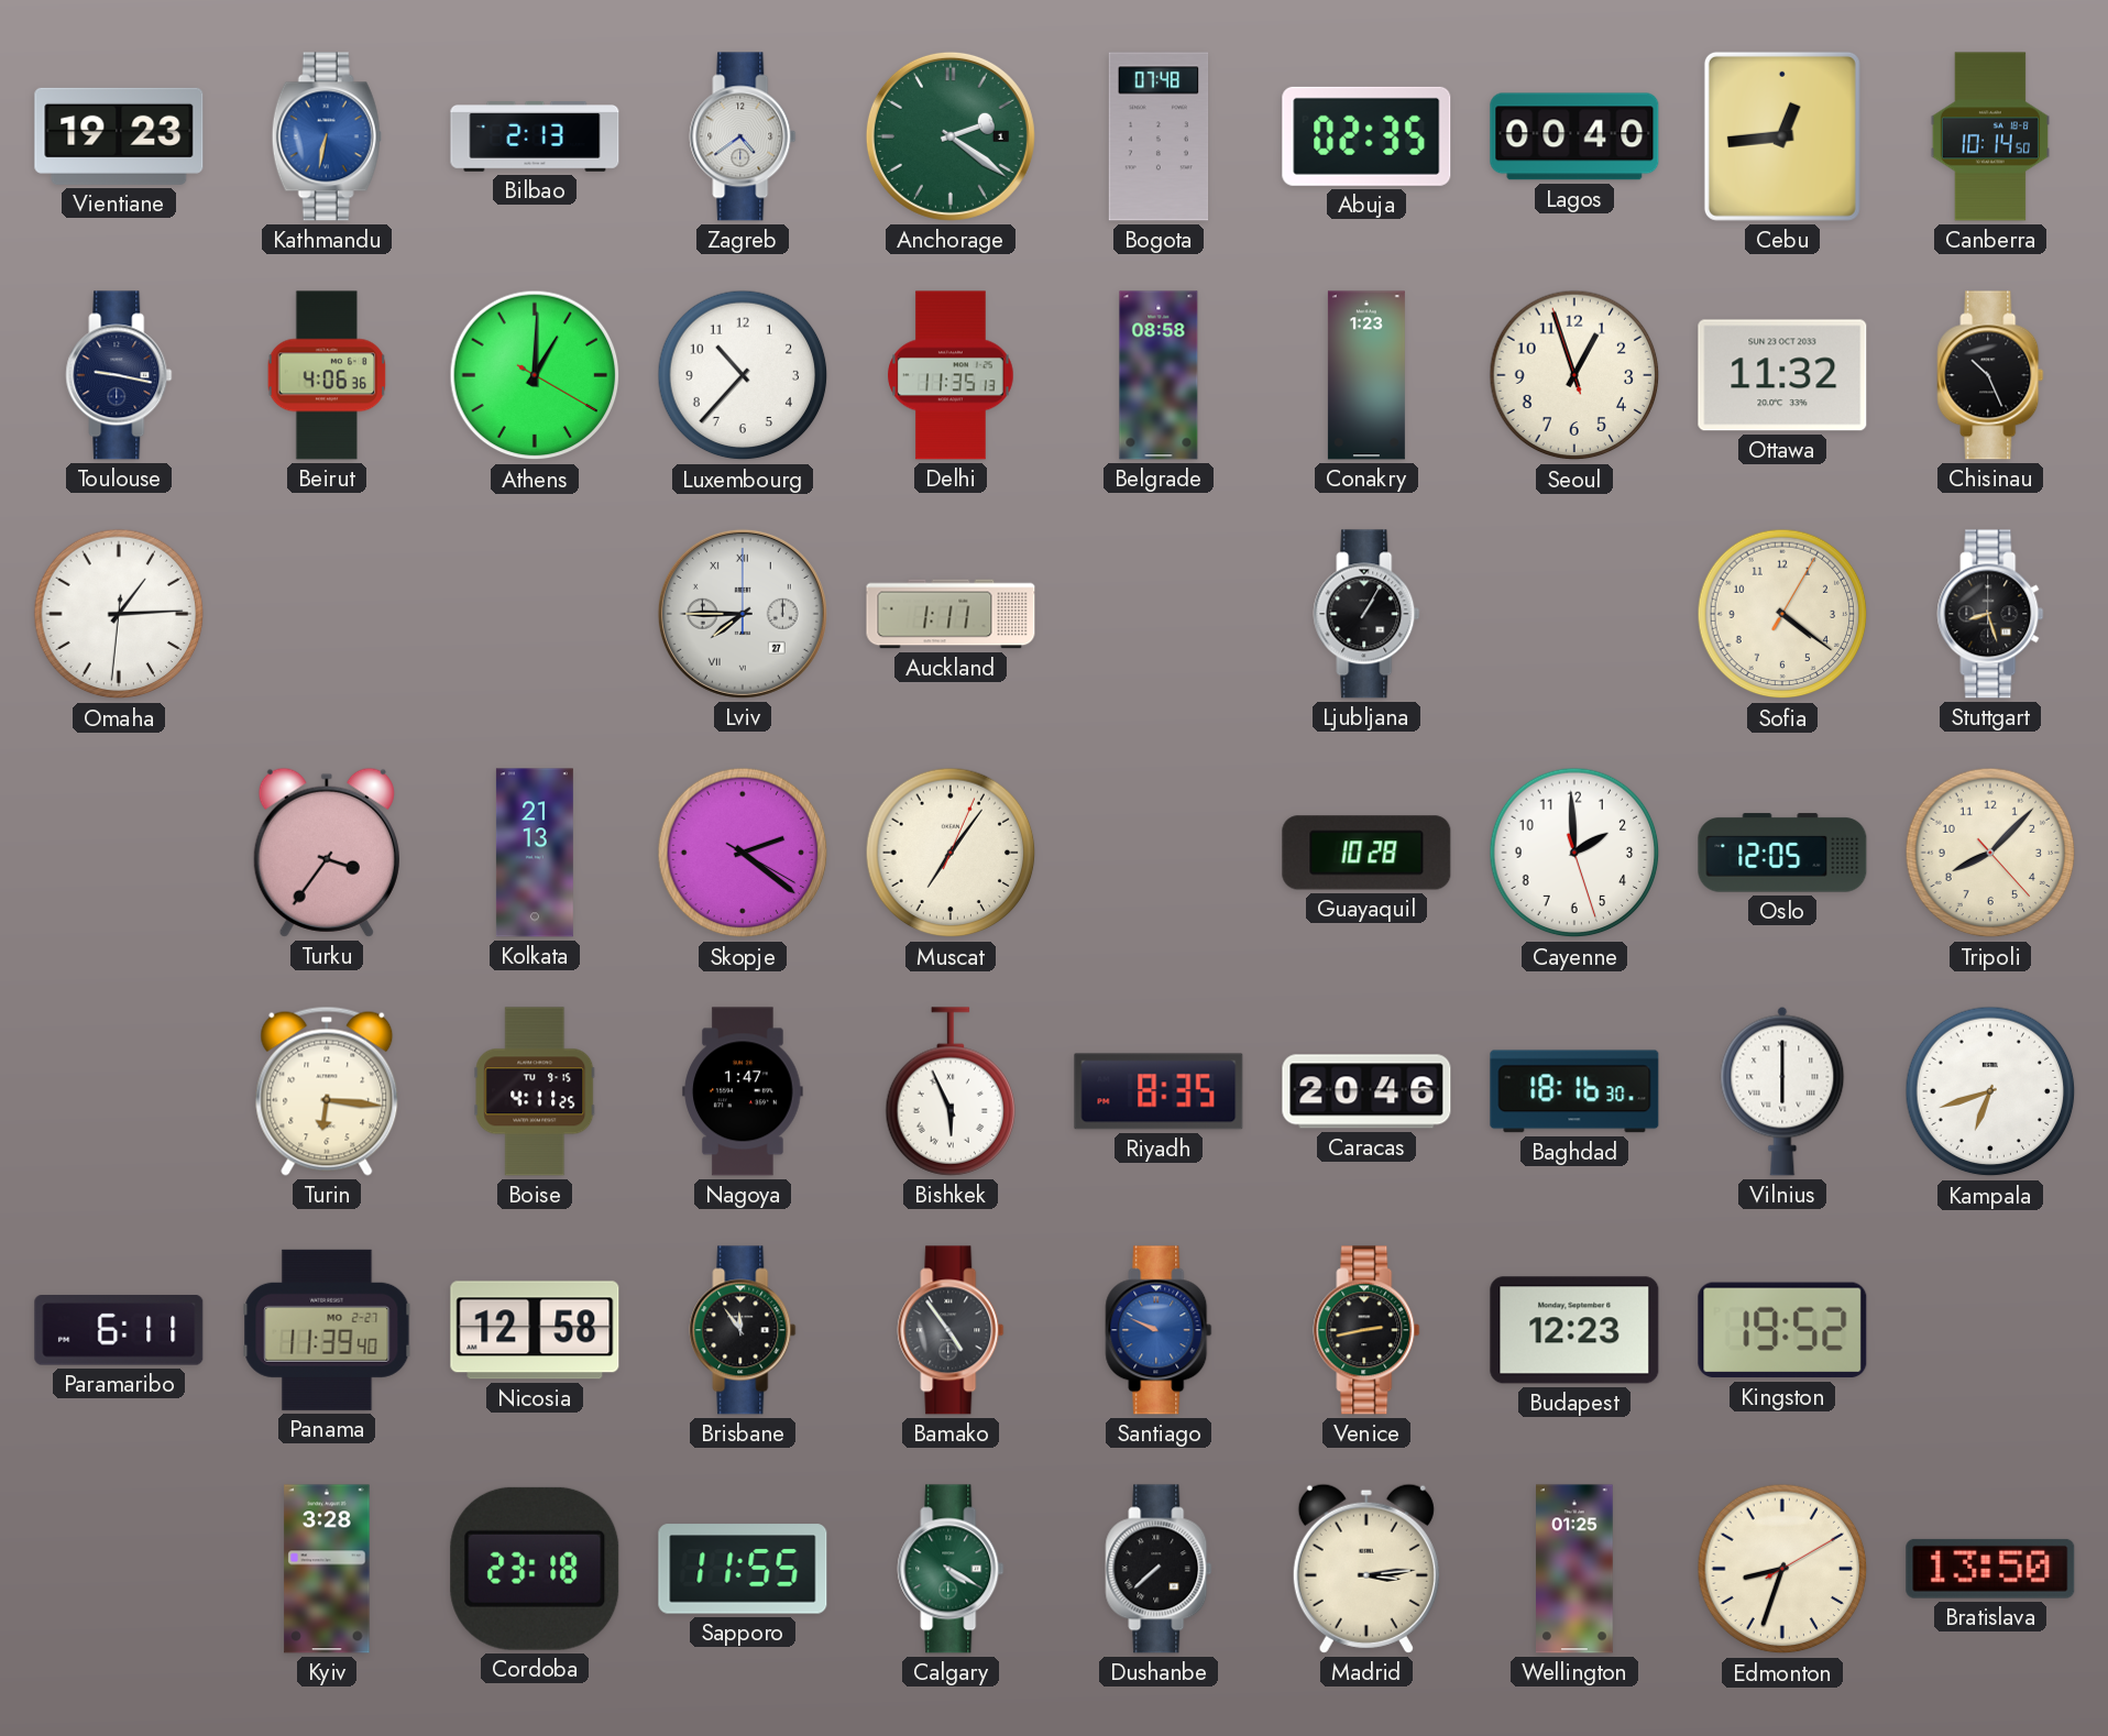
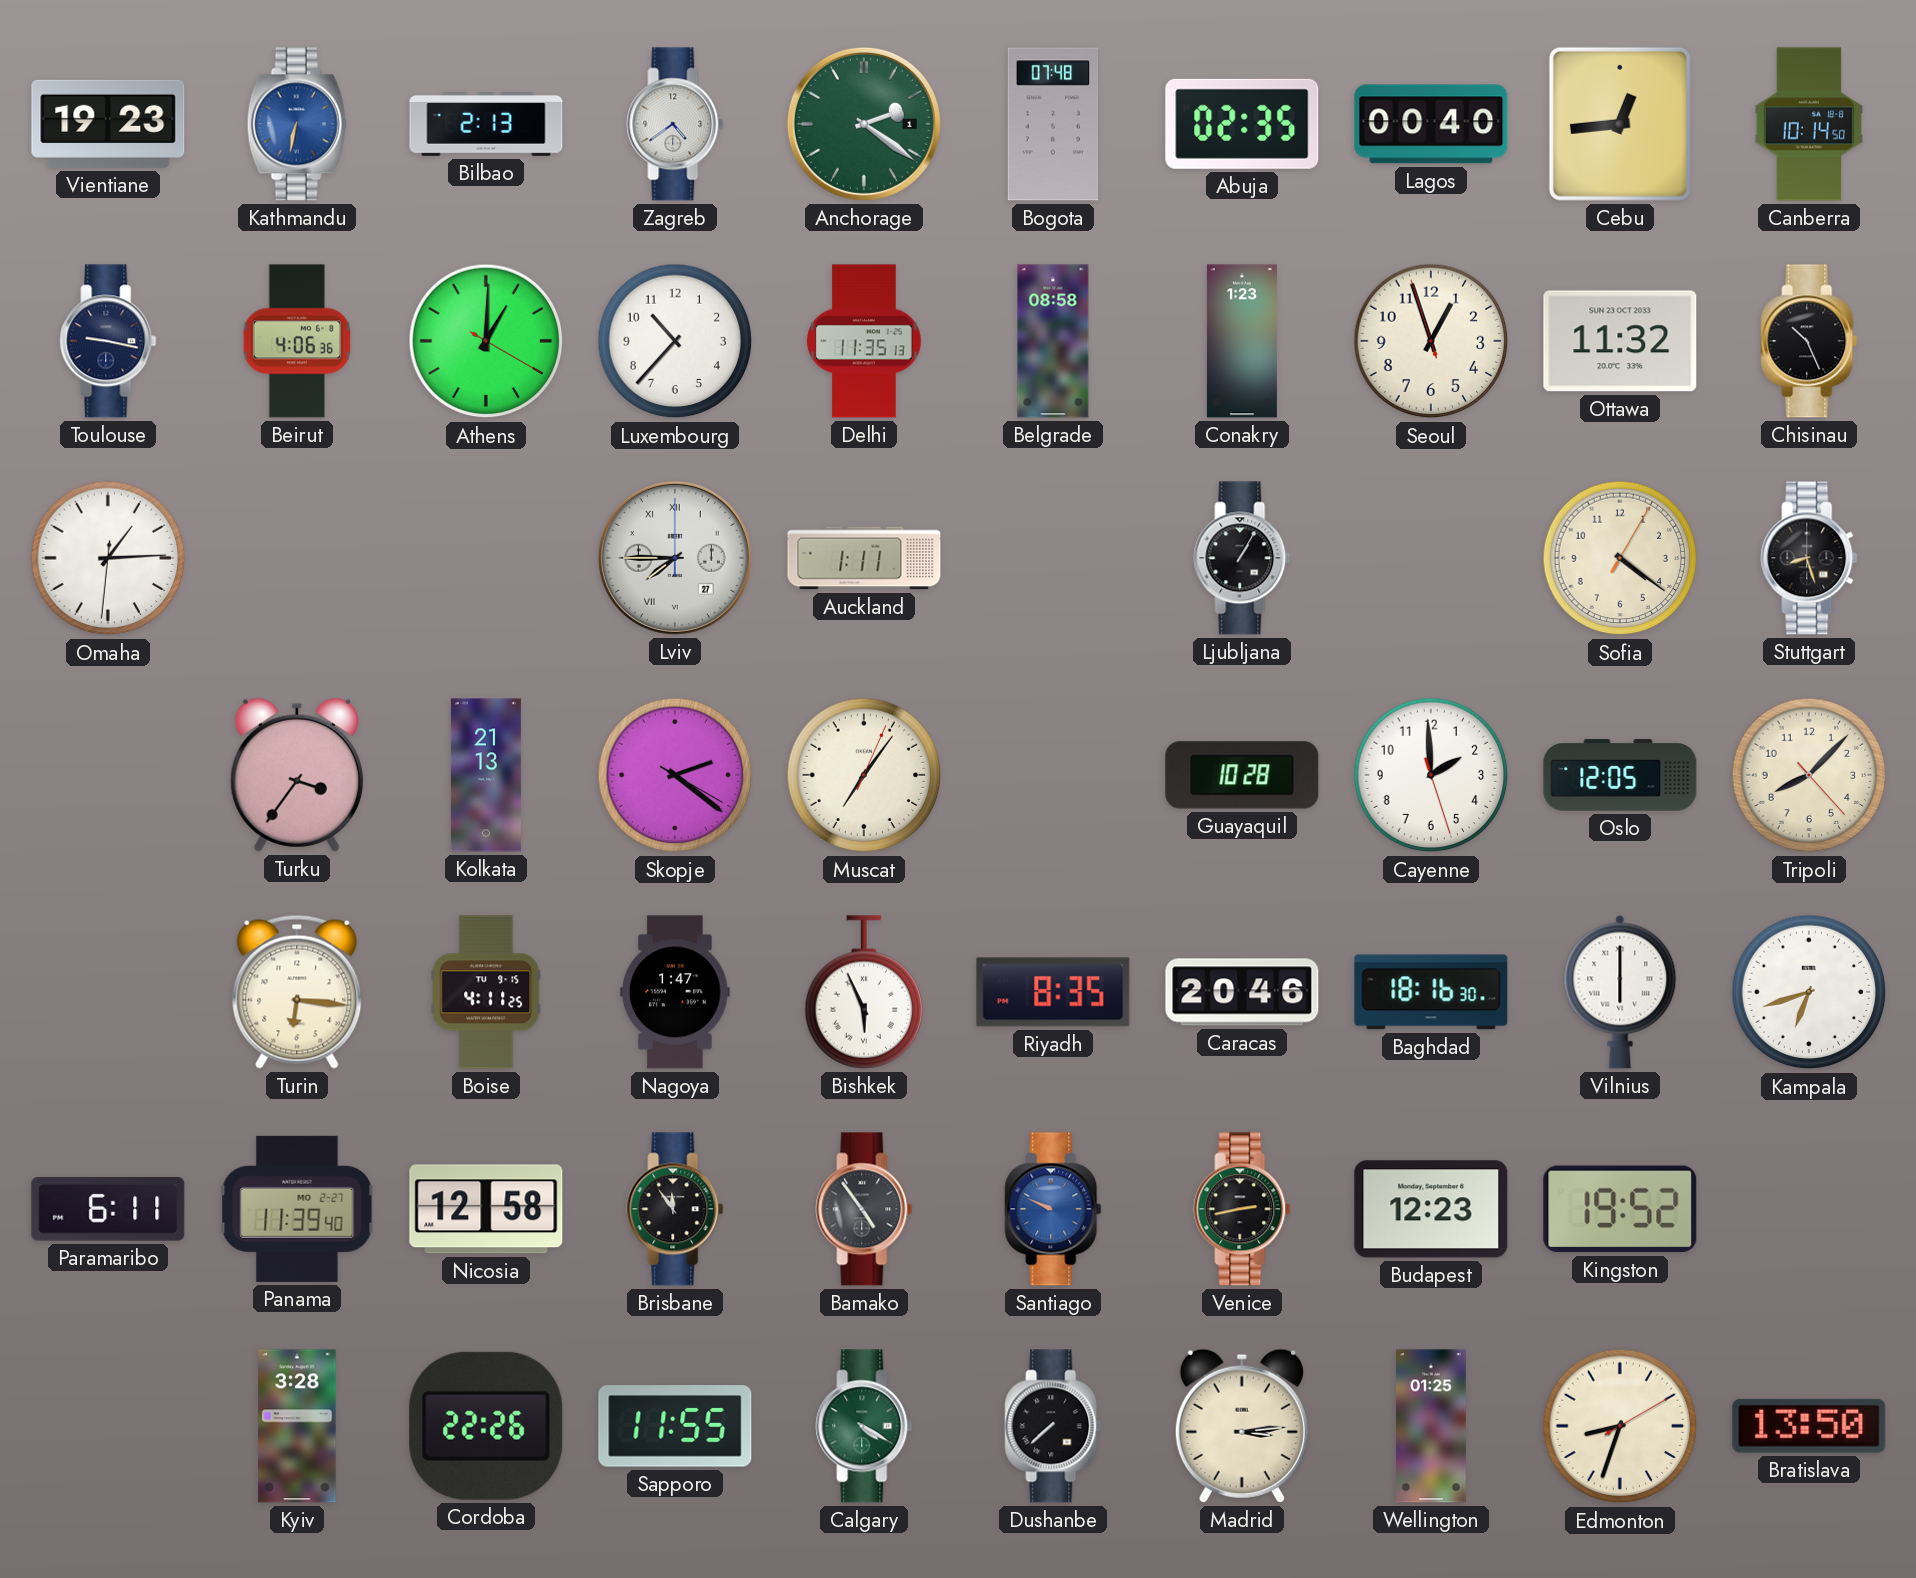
Cordoba: 23:18 -> 22:26
